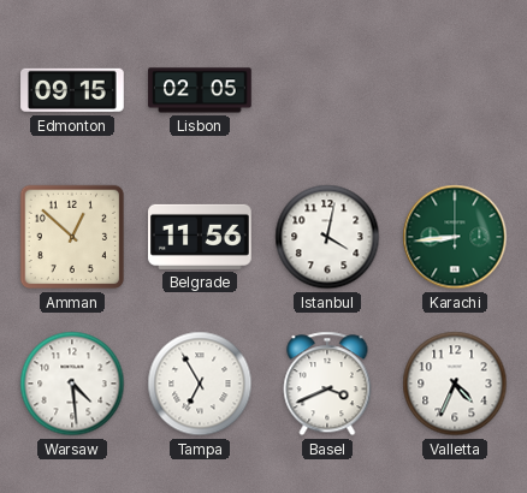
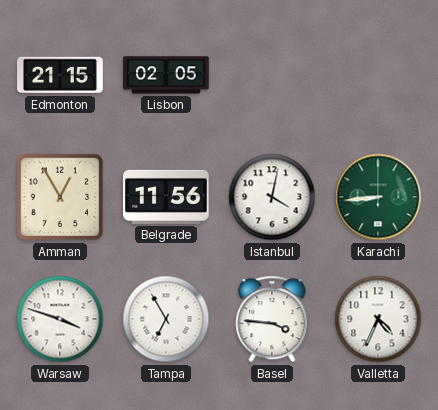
Edmonton: 09:15 -> 21:15
Amman: 12:52 -> 12:55
Warsaw: 4:29 -> 3:48
Basel: 3:41 -> 3:46
